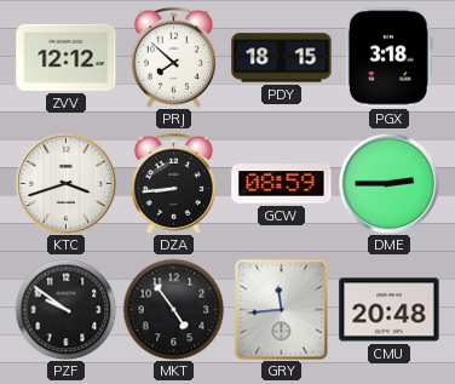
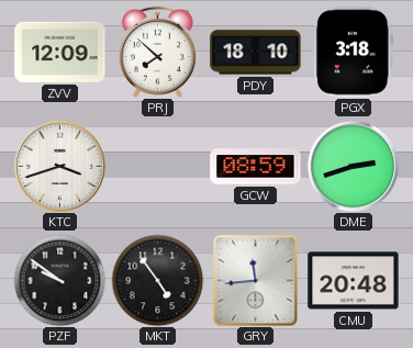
ZVV: 12:12 -> 12:09
PDY: 18:15 -> 18:10
DZA: 8:44 -> none
DME: 2:45 -> 2:42
